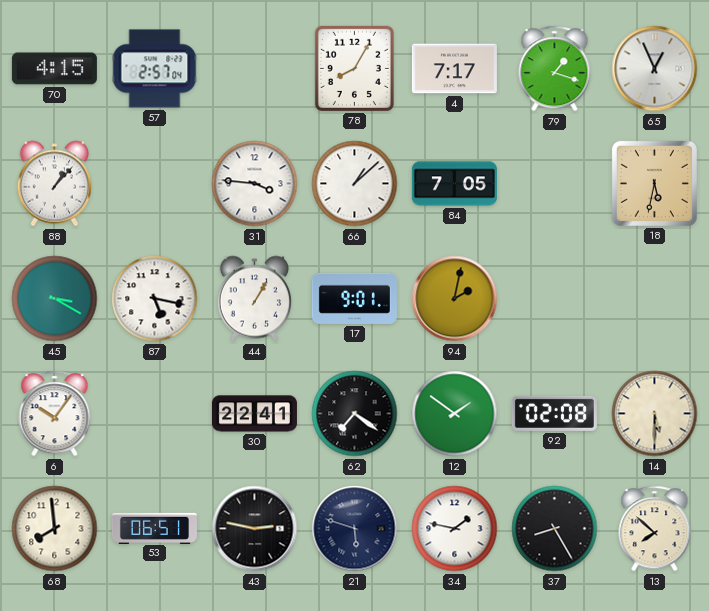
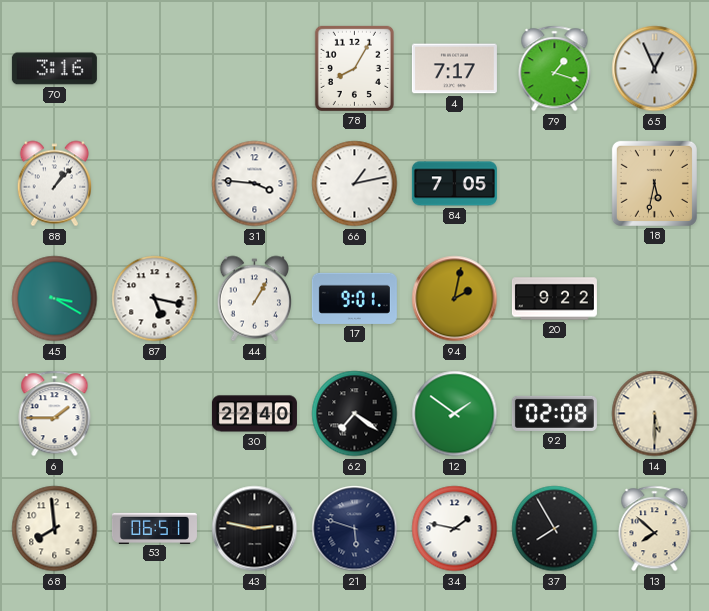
70: 4:15 -> 3:16
57: 2:57 -> none
66: 1:08 -> 1:13
20: none -> 9:22
6: 10:06 -> 1:45
30: 22:41 -> 22:40
37: 8:25 -> 7:55
